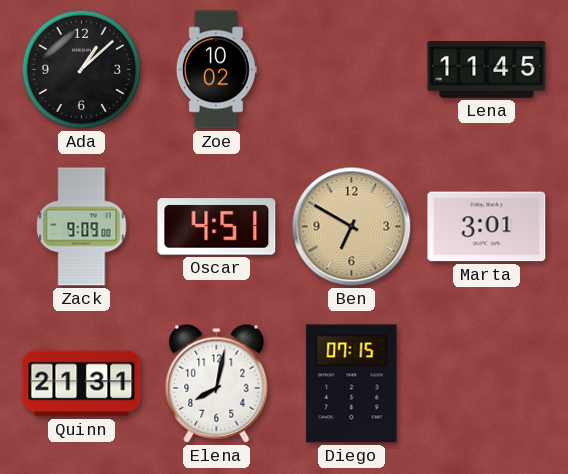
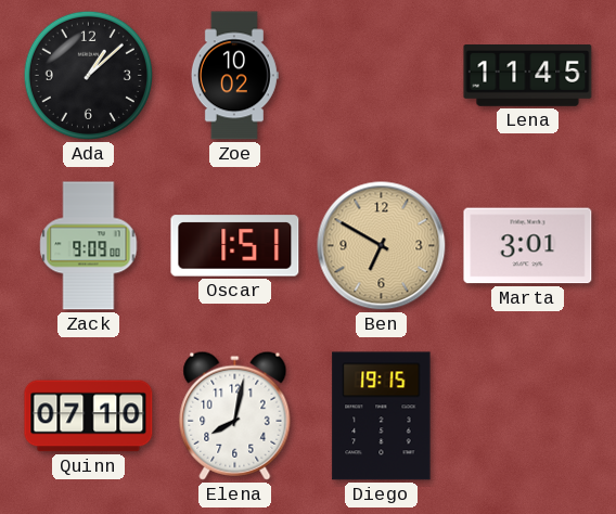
Oscar: 4:51 -> 1:51
Quinn: 21:31 -> 07:10
Diego: 07:15 -> 19:15
